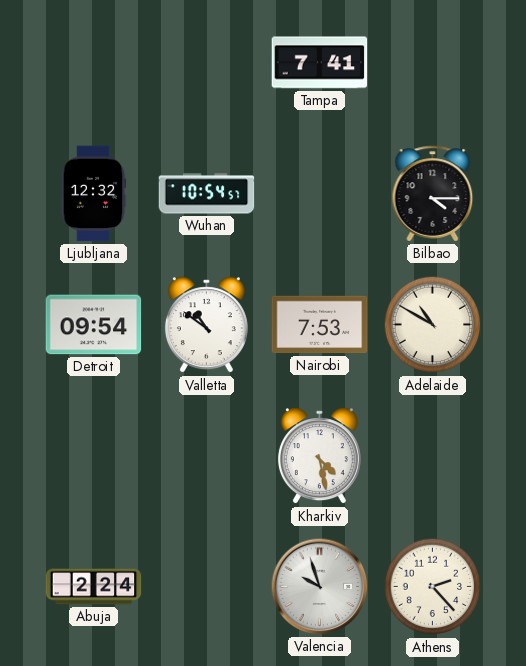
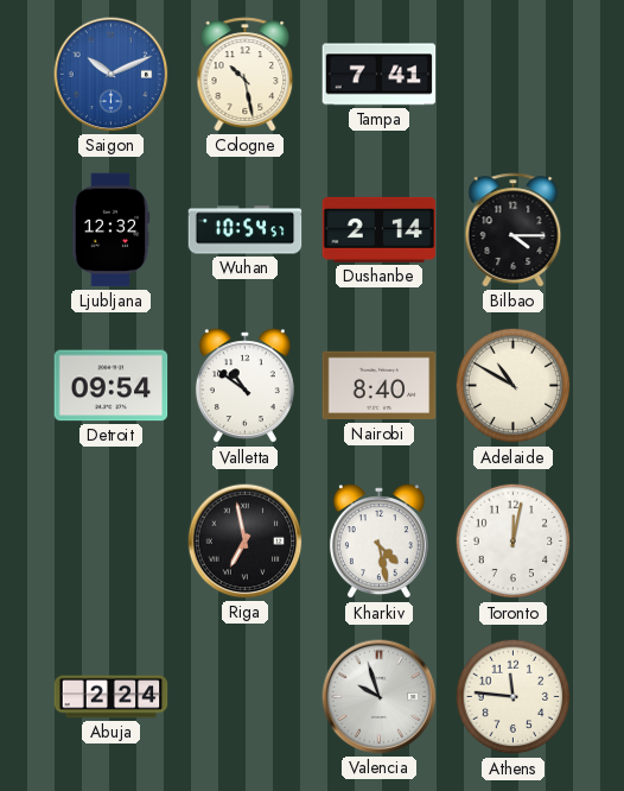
Saigon: none -> 10:11
Cologne: none -> 10:28
Dushanbe: none -> 2:14
Nairobi: 7:53 -> 8:40
Riga: none -> 6:58
Toronto: none -> 12:02
Athens: 2:23 -> 11:46
